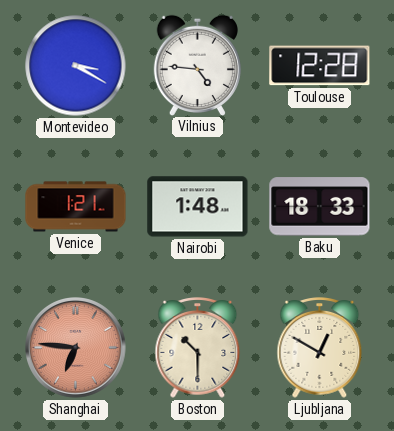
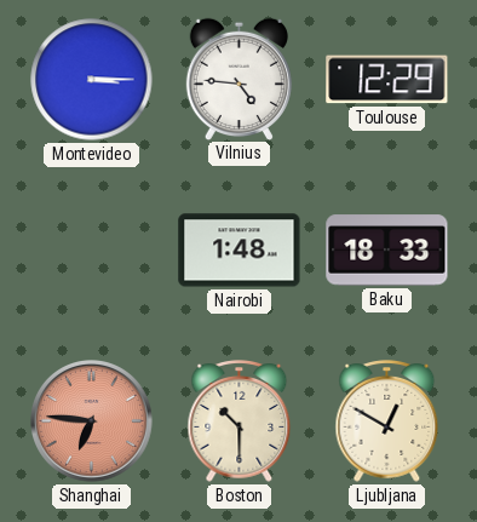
Montevideo: 3:20 -> 3:15
Toulouse: 12:28 -> 12:29
Venice: 1:21 -> none
